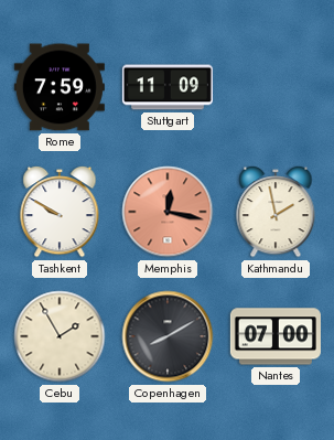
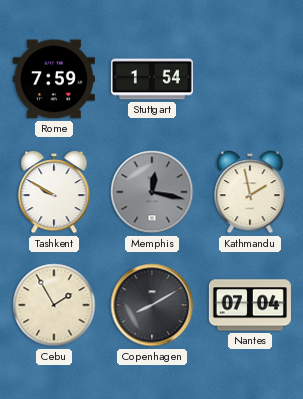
Stuttgart: 11:09 -> 1:54
Memphis dial: salmon -> grey
Nantes: 07:00 -> 07:04
